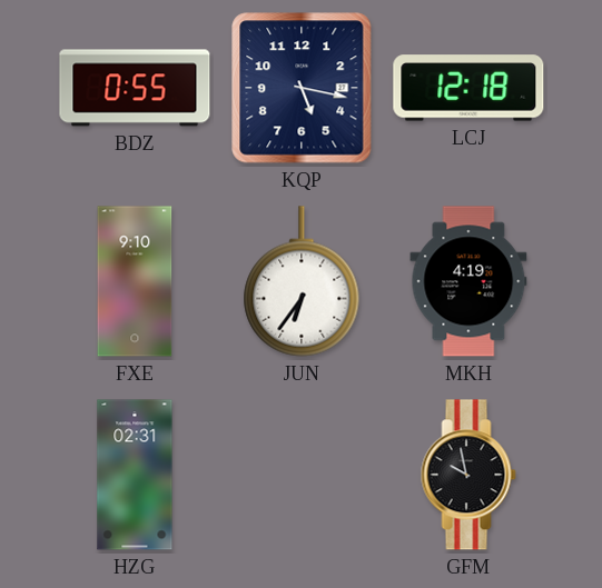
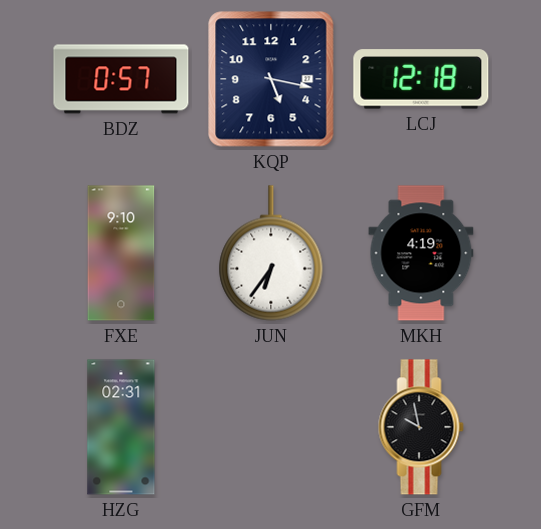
BDZ: 0:55 -> 0:57
